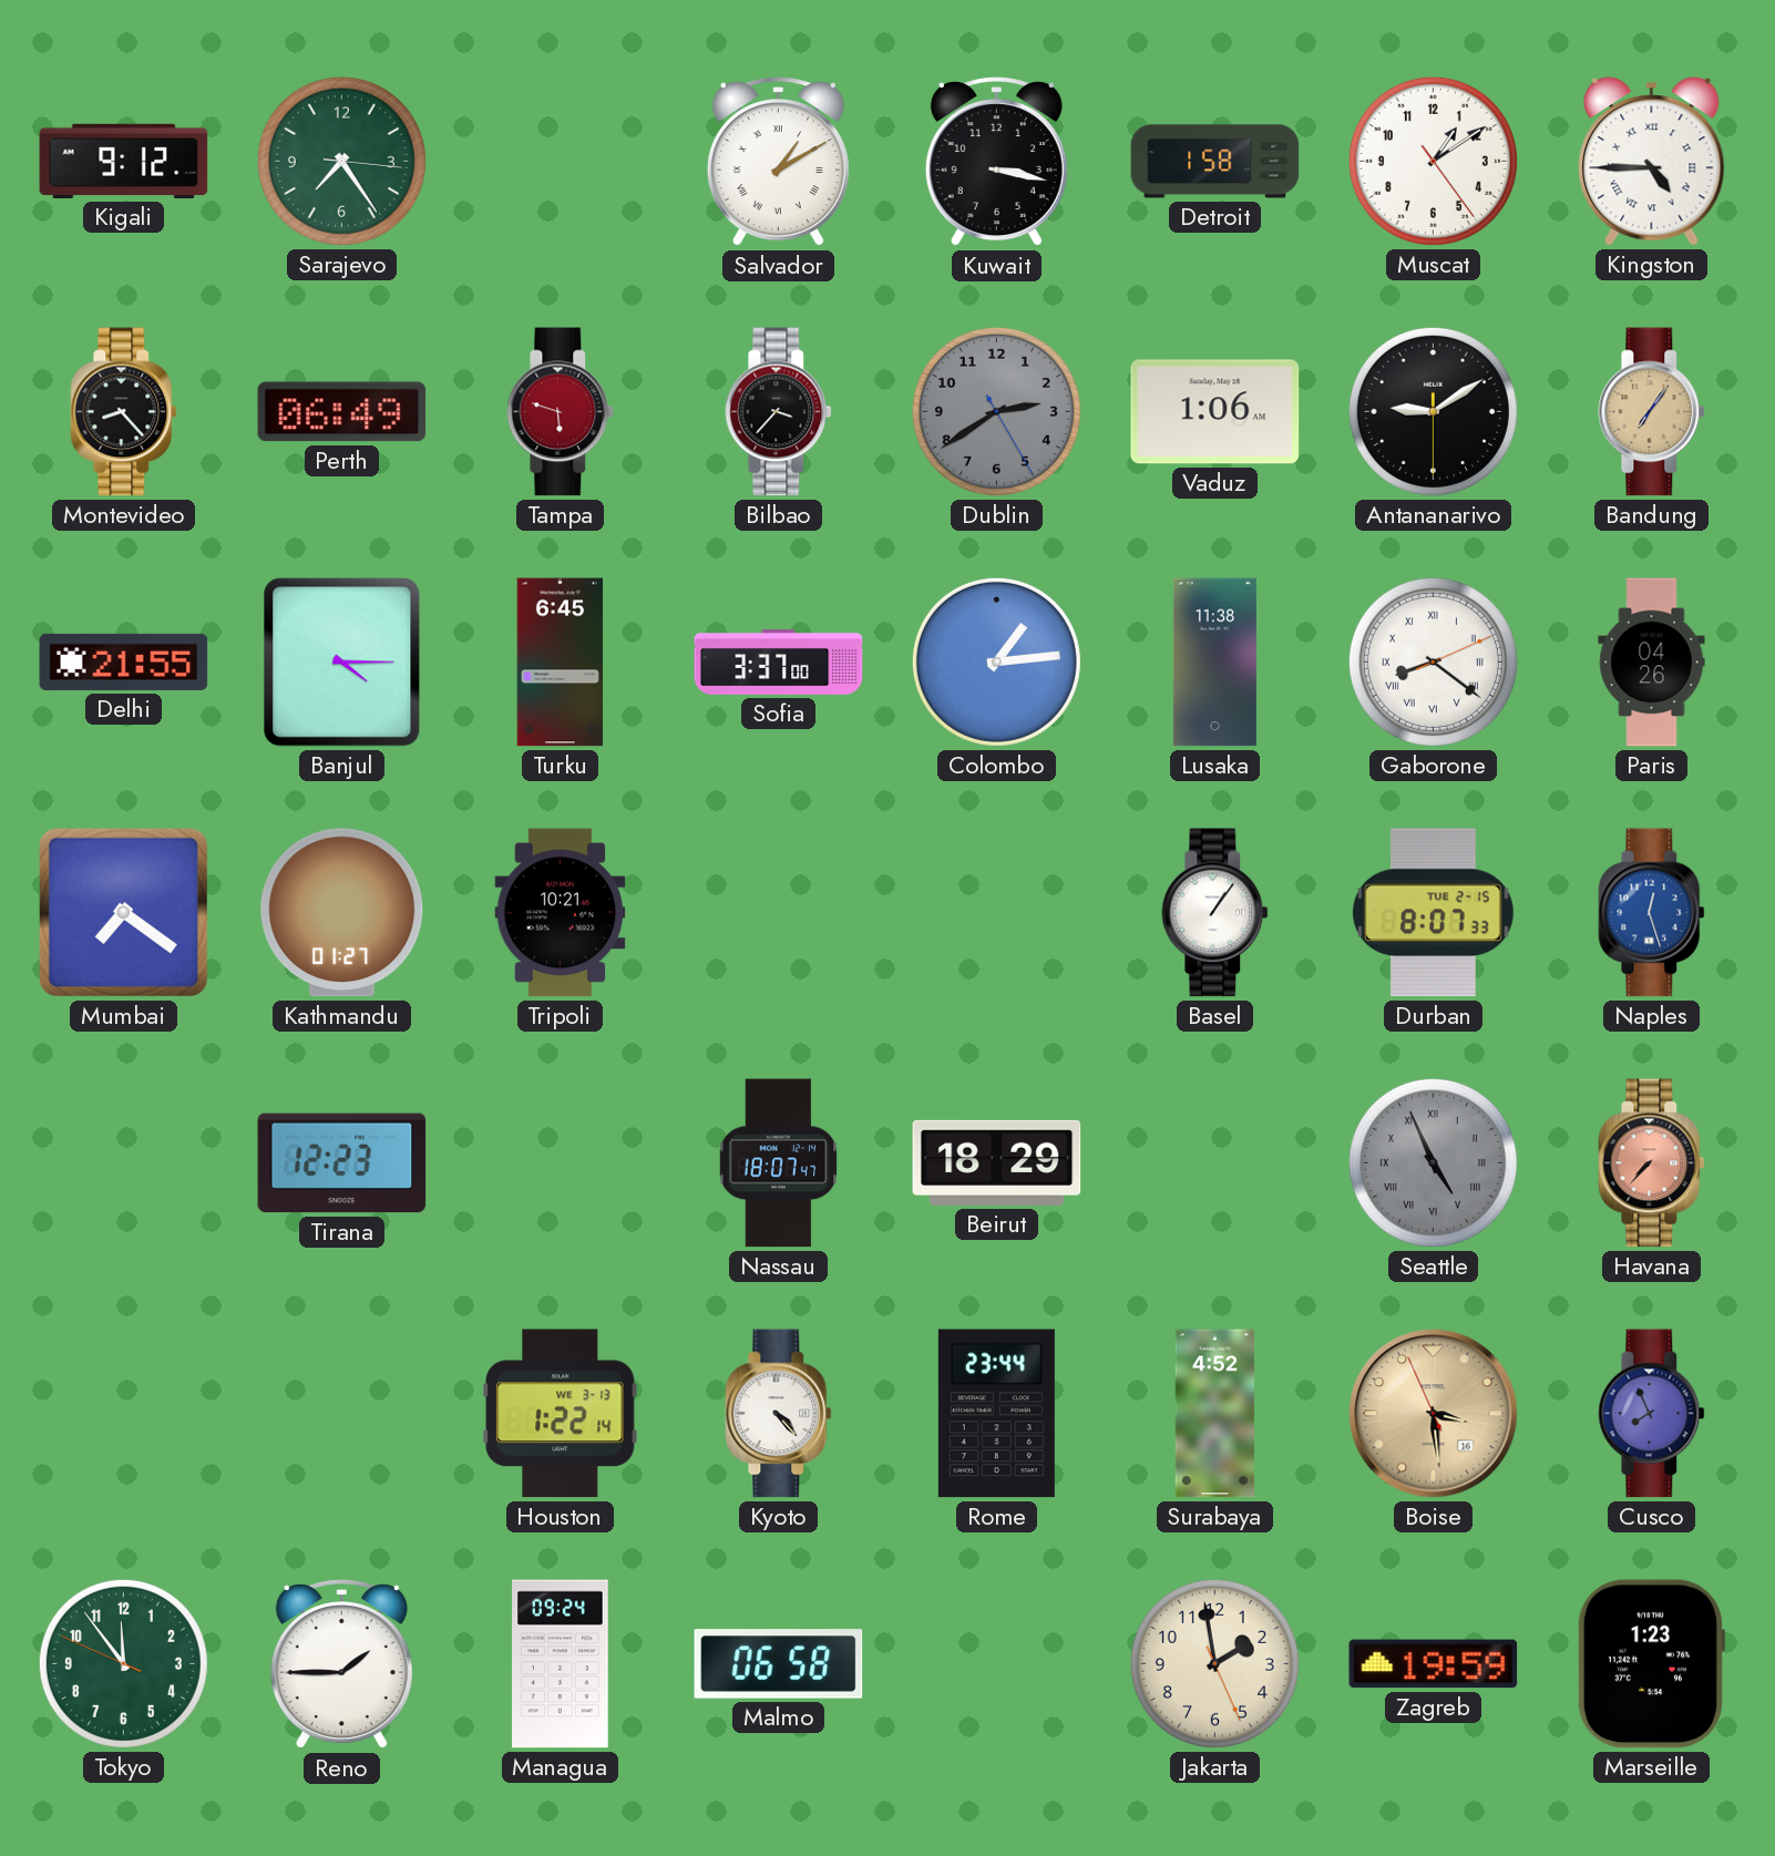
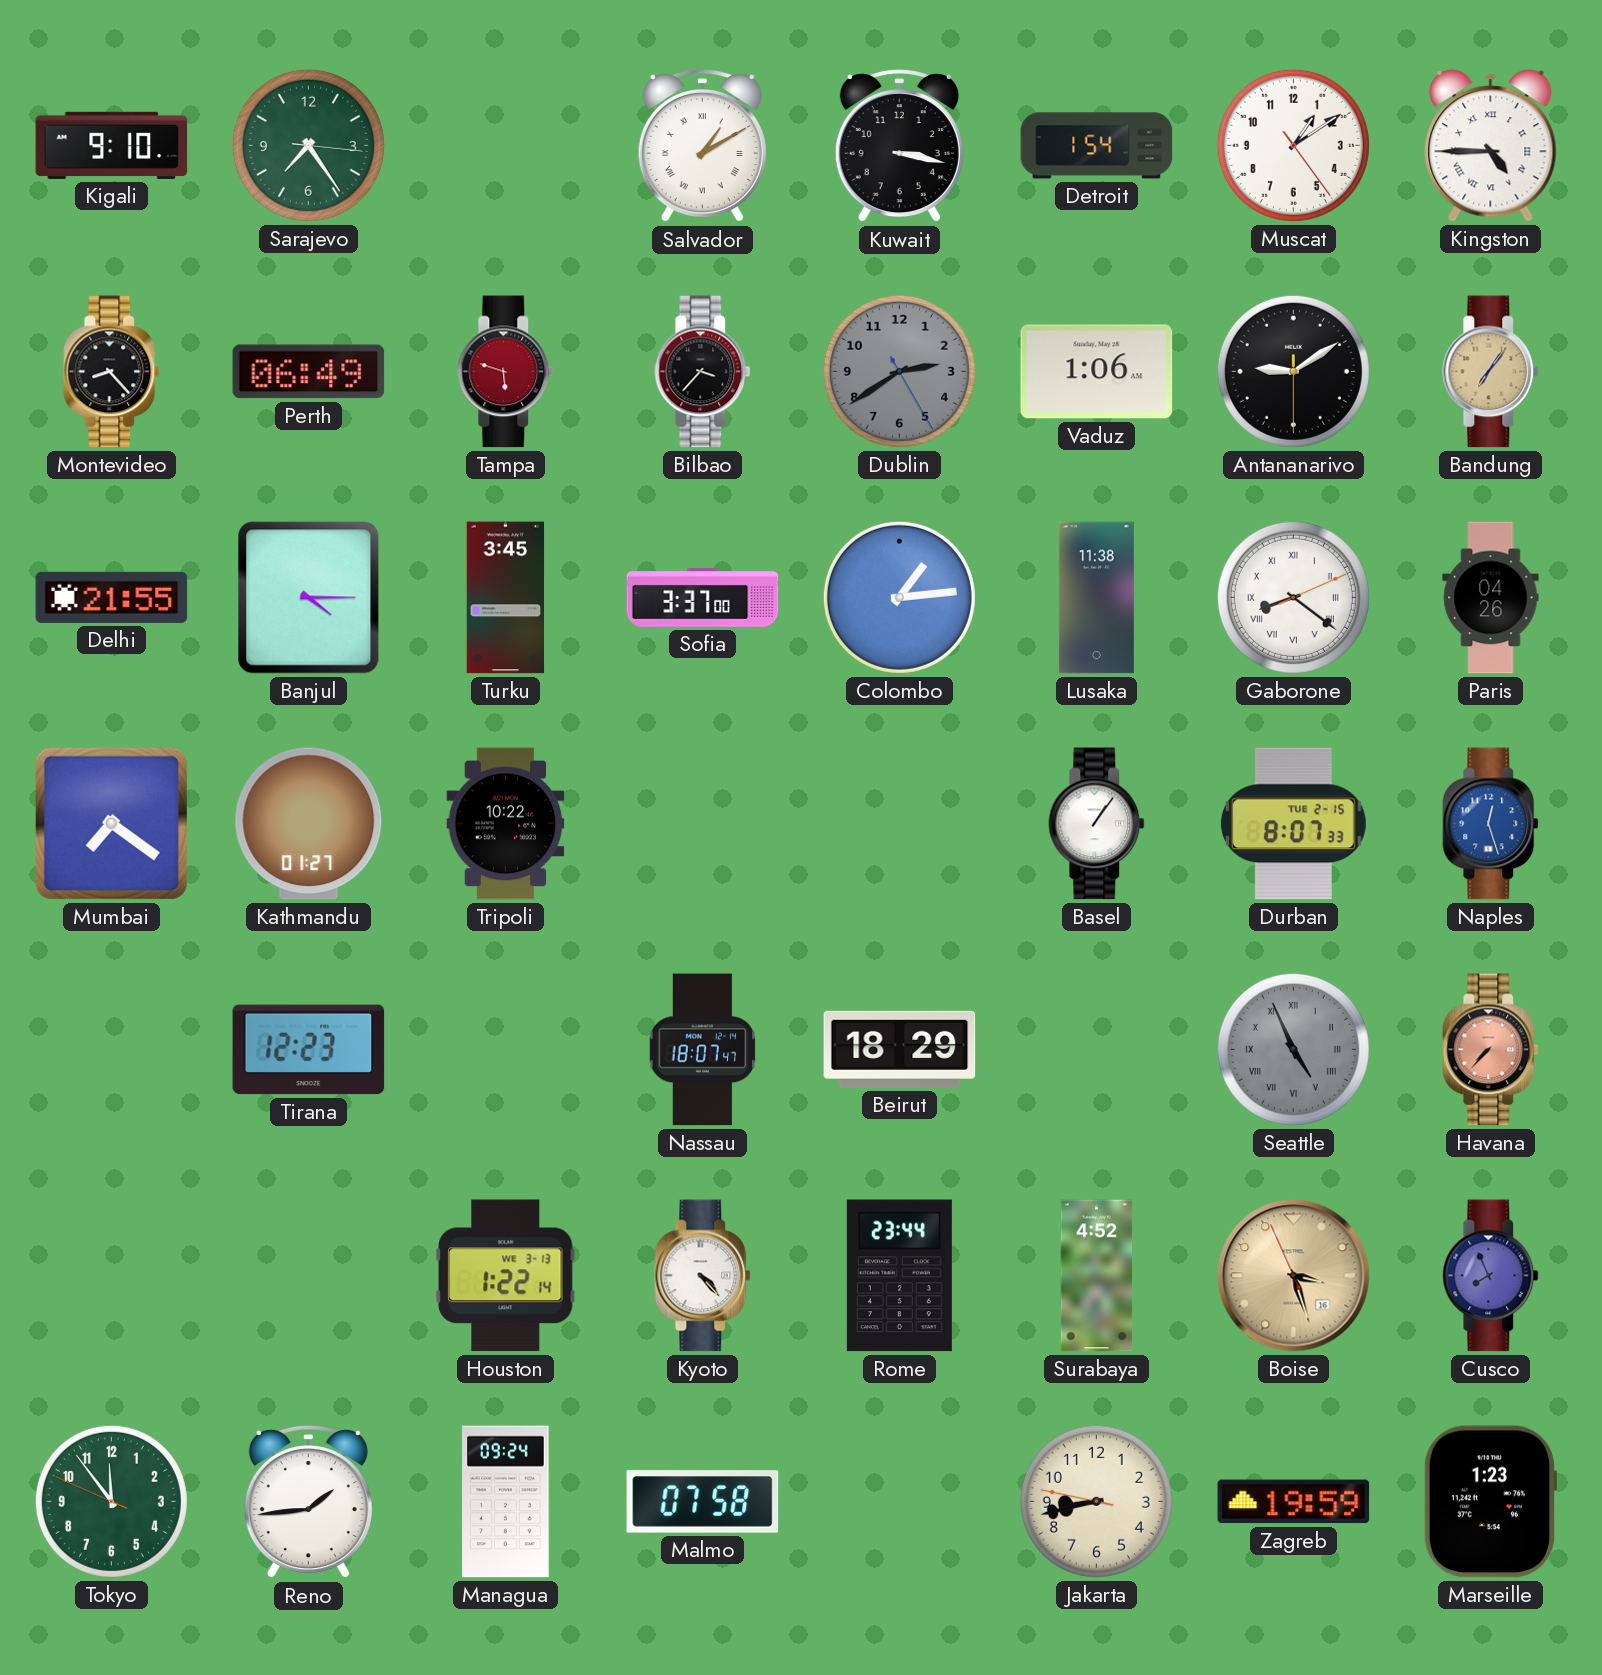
Kigali: 9:12 -> 9:10
Detroit: 1:58 -> 1:54
Turku: 6:45 -> 3:45
Tripoli: 10:21 -> 10:22
Boise: 3:28 -> 3:26
Reno: 1:45 -> 1:44
Malmo: 06:58 -> 07:58
Jakarta: 1:58 -> 8:42
